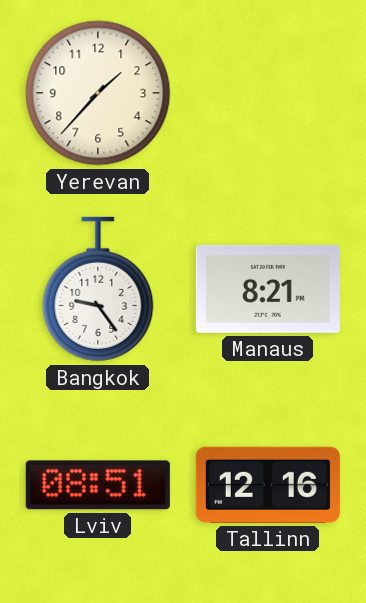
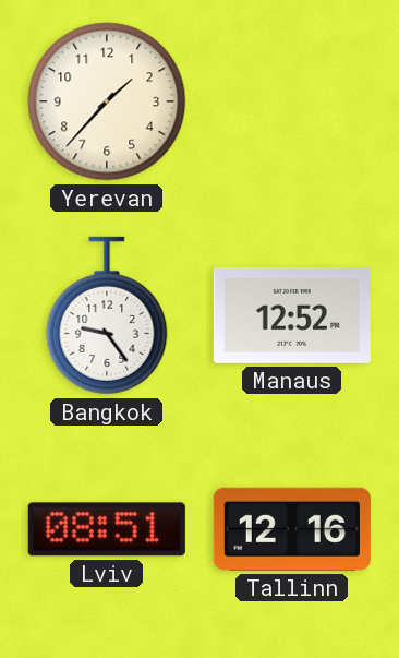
Manaus: 8:21 -> 12:52
